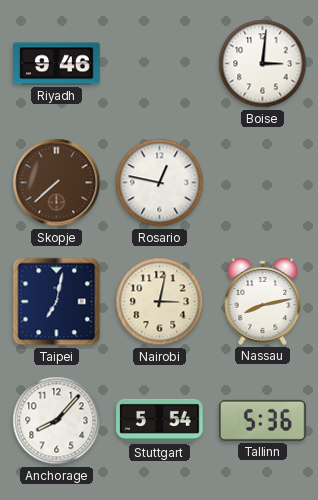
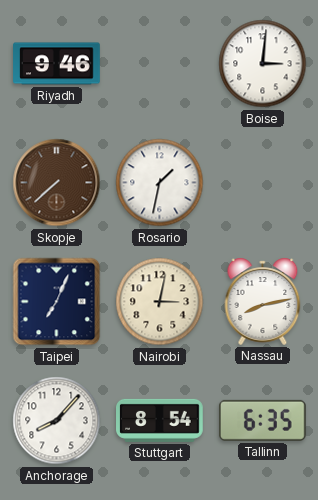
Rosario: 12:47 -> 1:32
Taipei: 7:02 -> 7:04
Stuttgart: 5:54 -> 8:54
Tallinn: 5:36 -> 6:35
